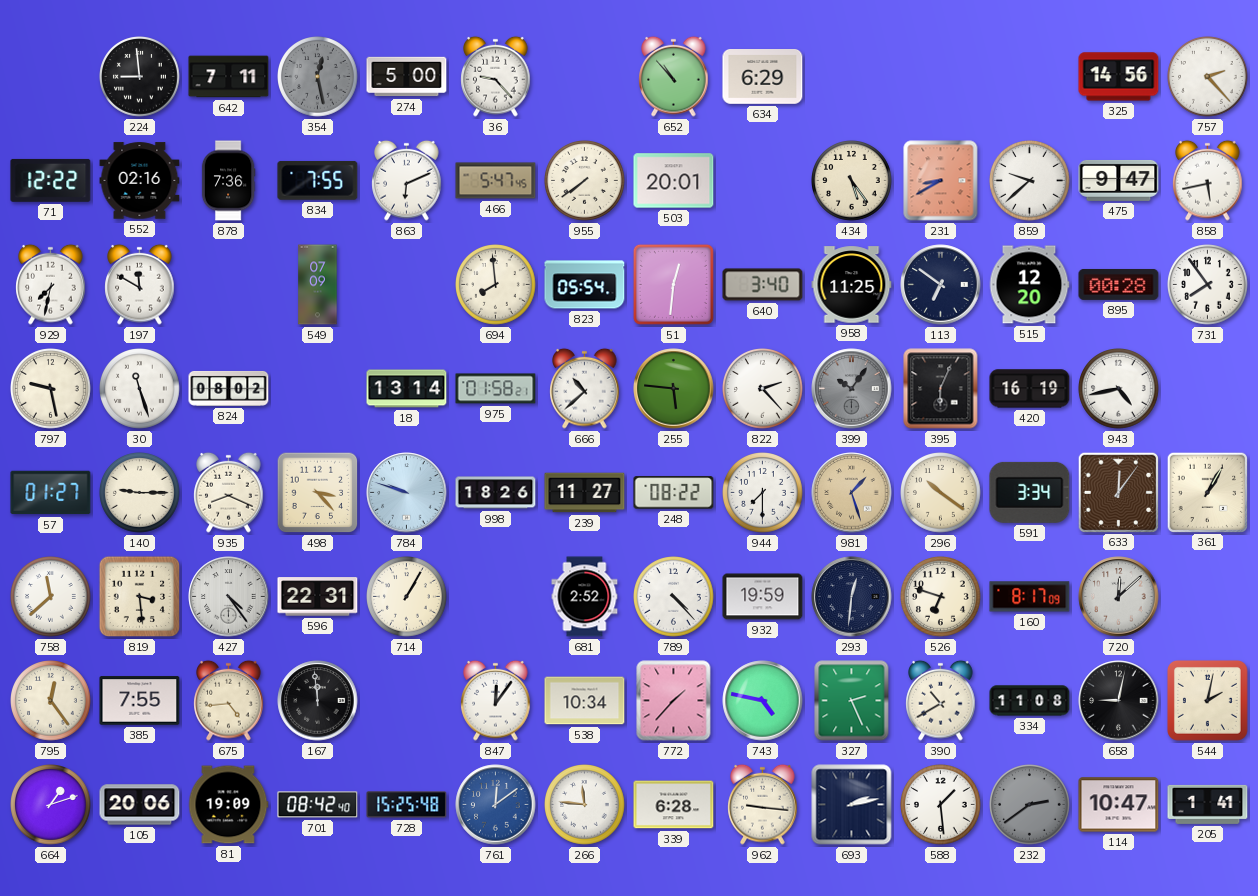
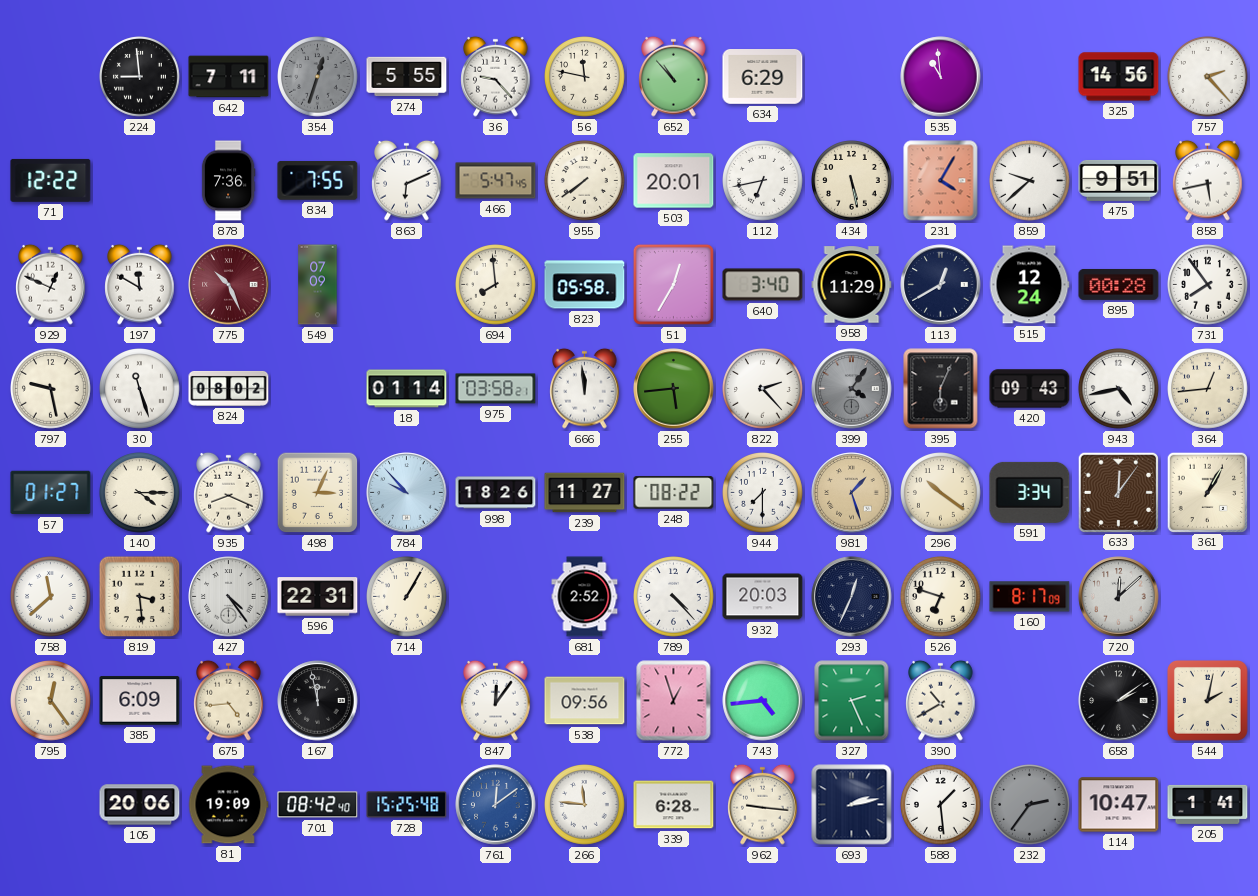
354: 12:28 -> 12:33
274: 5:00 -> 5:55
56: none -> 11:47
535: none -> 10:59
552: 02:16 -> none
112: none -> 6:43
434: 5:24 -> 5:28
231: 8:40 -> 4:05
475: 9:47 -> 9:51
929: 7:32 -> 12:49
775: none -> 10:26
823: 05:54 -> 05:58
51: 12:31 -> 12:35
958: 11:25 -> 11:29
113: 6:51 -> 12:40
515: 12:20 -> 12:24
18: 13:14 -> 01:14
975: 01:58 -> 03:58
666: 10:38 -> 11:59
255: 5:46 -> 5:44
399: 10:06 -> 4:06
420: 16:19 -> 09:43
364: none -> 12:44
140: 9:15 -> 4:15
498: 3:23 -> 3:04
784: 9:48 -> 9:53
932: 19:59 -> 20:03
293: 12:31 -> 12:34
385: 7:55 -> 6:09
167: 11:59 -> 11:58
538: 10:34 -> 09:56
772: 1:37 -> 12:57
743: 4:47 -> 4:44
334: 11:08 -> none
658: 9:02 -> 2:09
664: 1:12 -> none
232: 2:39 -> 2:36
